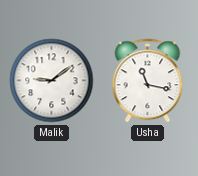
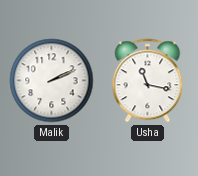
Malik: 9:09 -> 2:11
